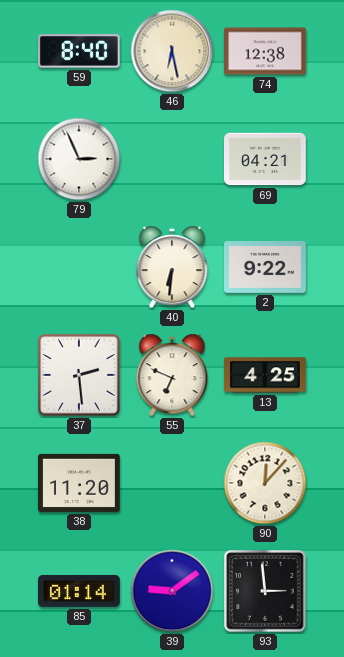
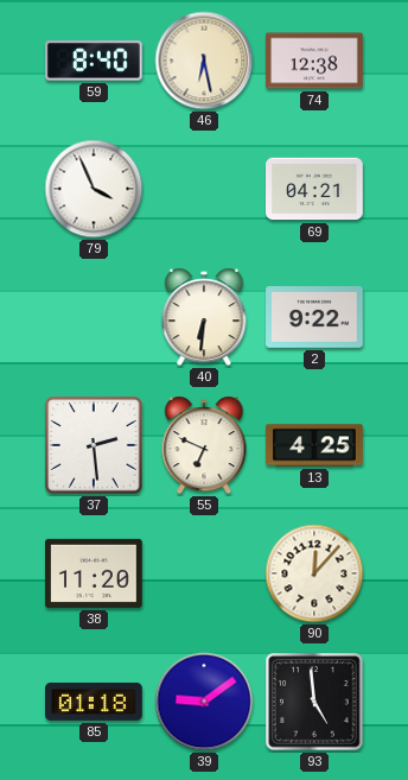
79: 2:56 -> 3:56
85: 01:14 -> 01:18
93: 2:59 -> 4:59
